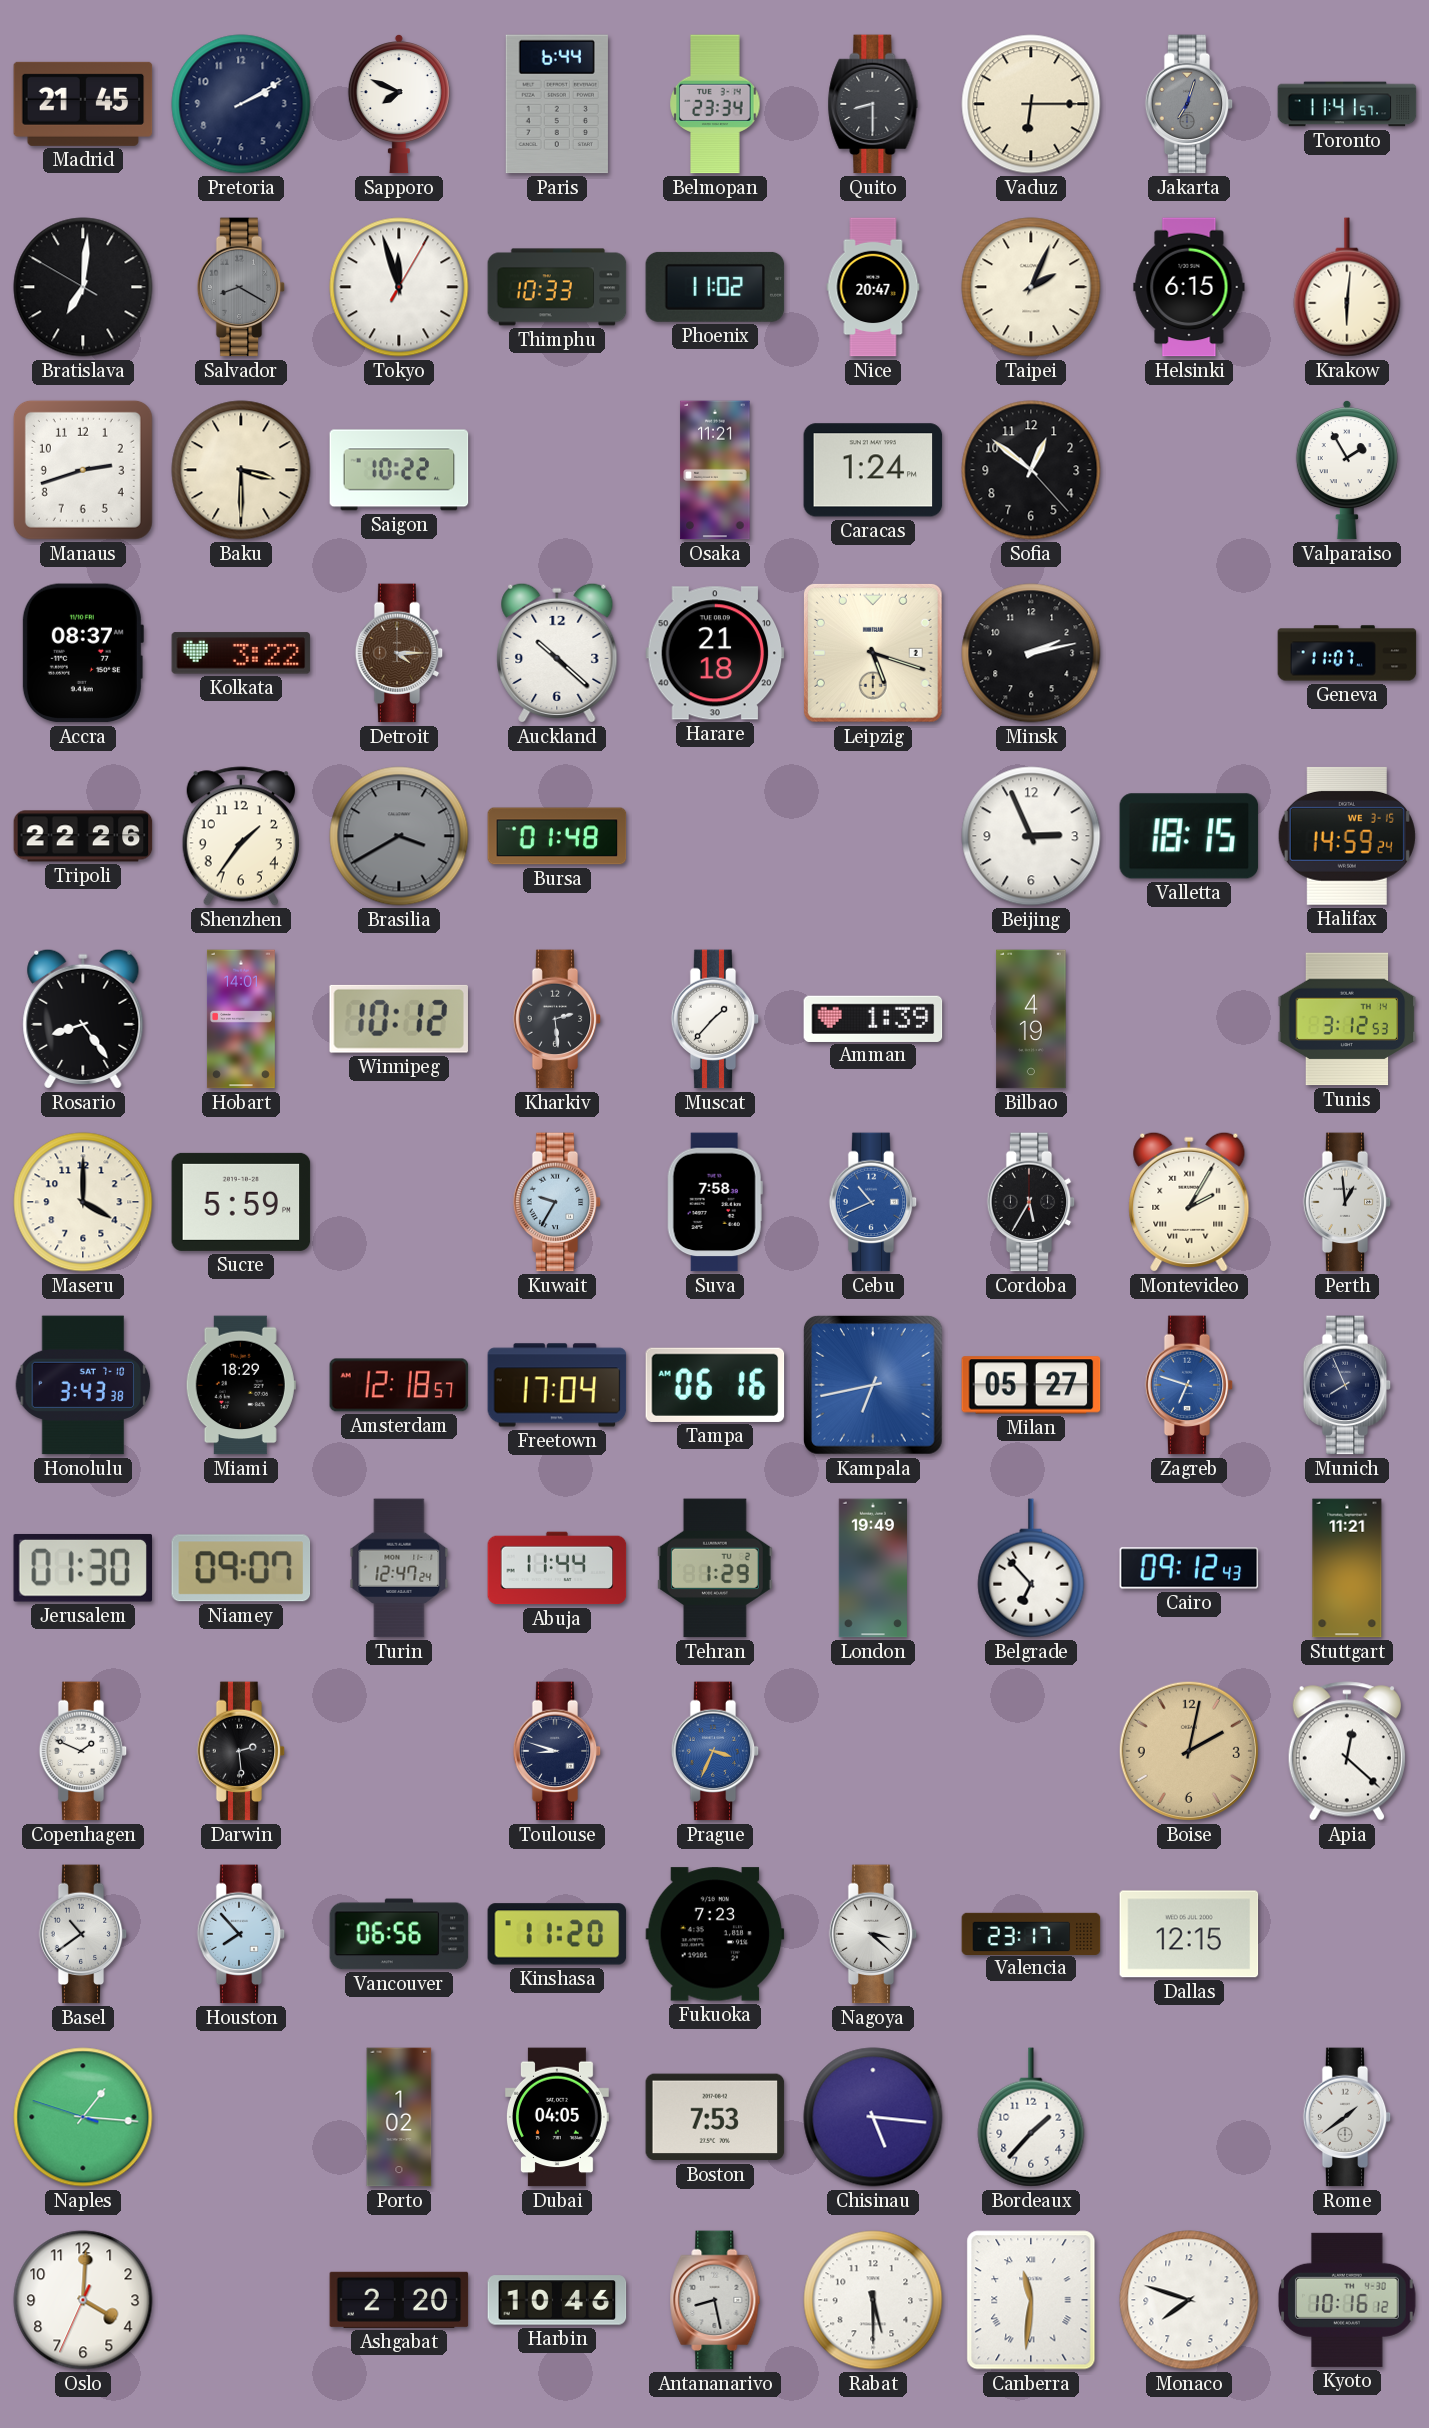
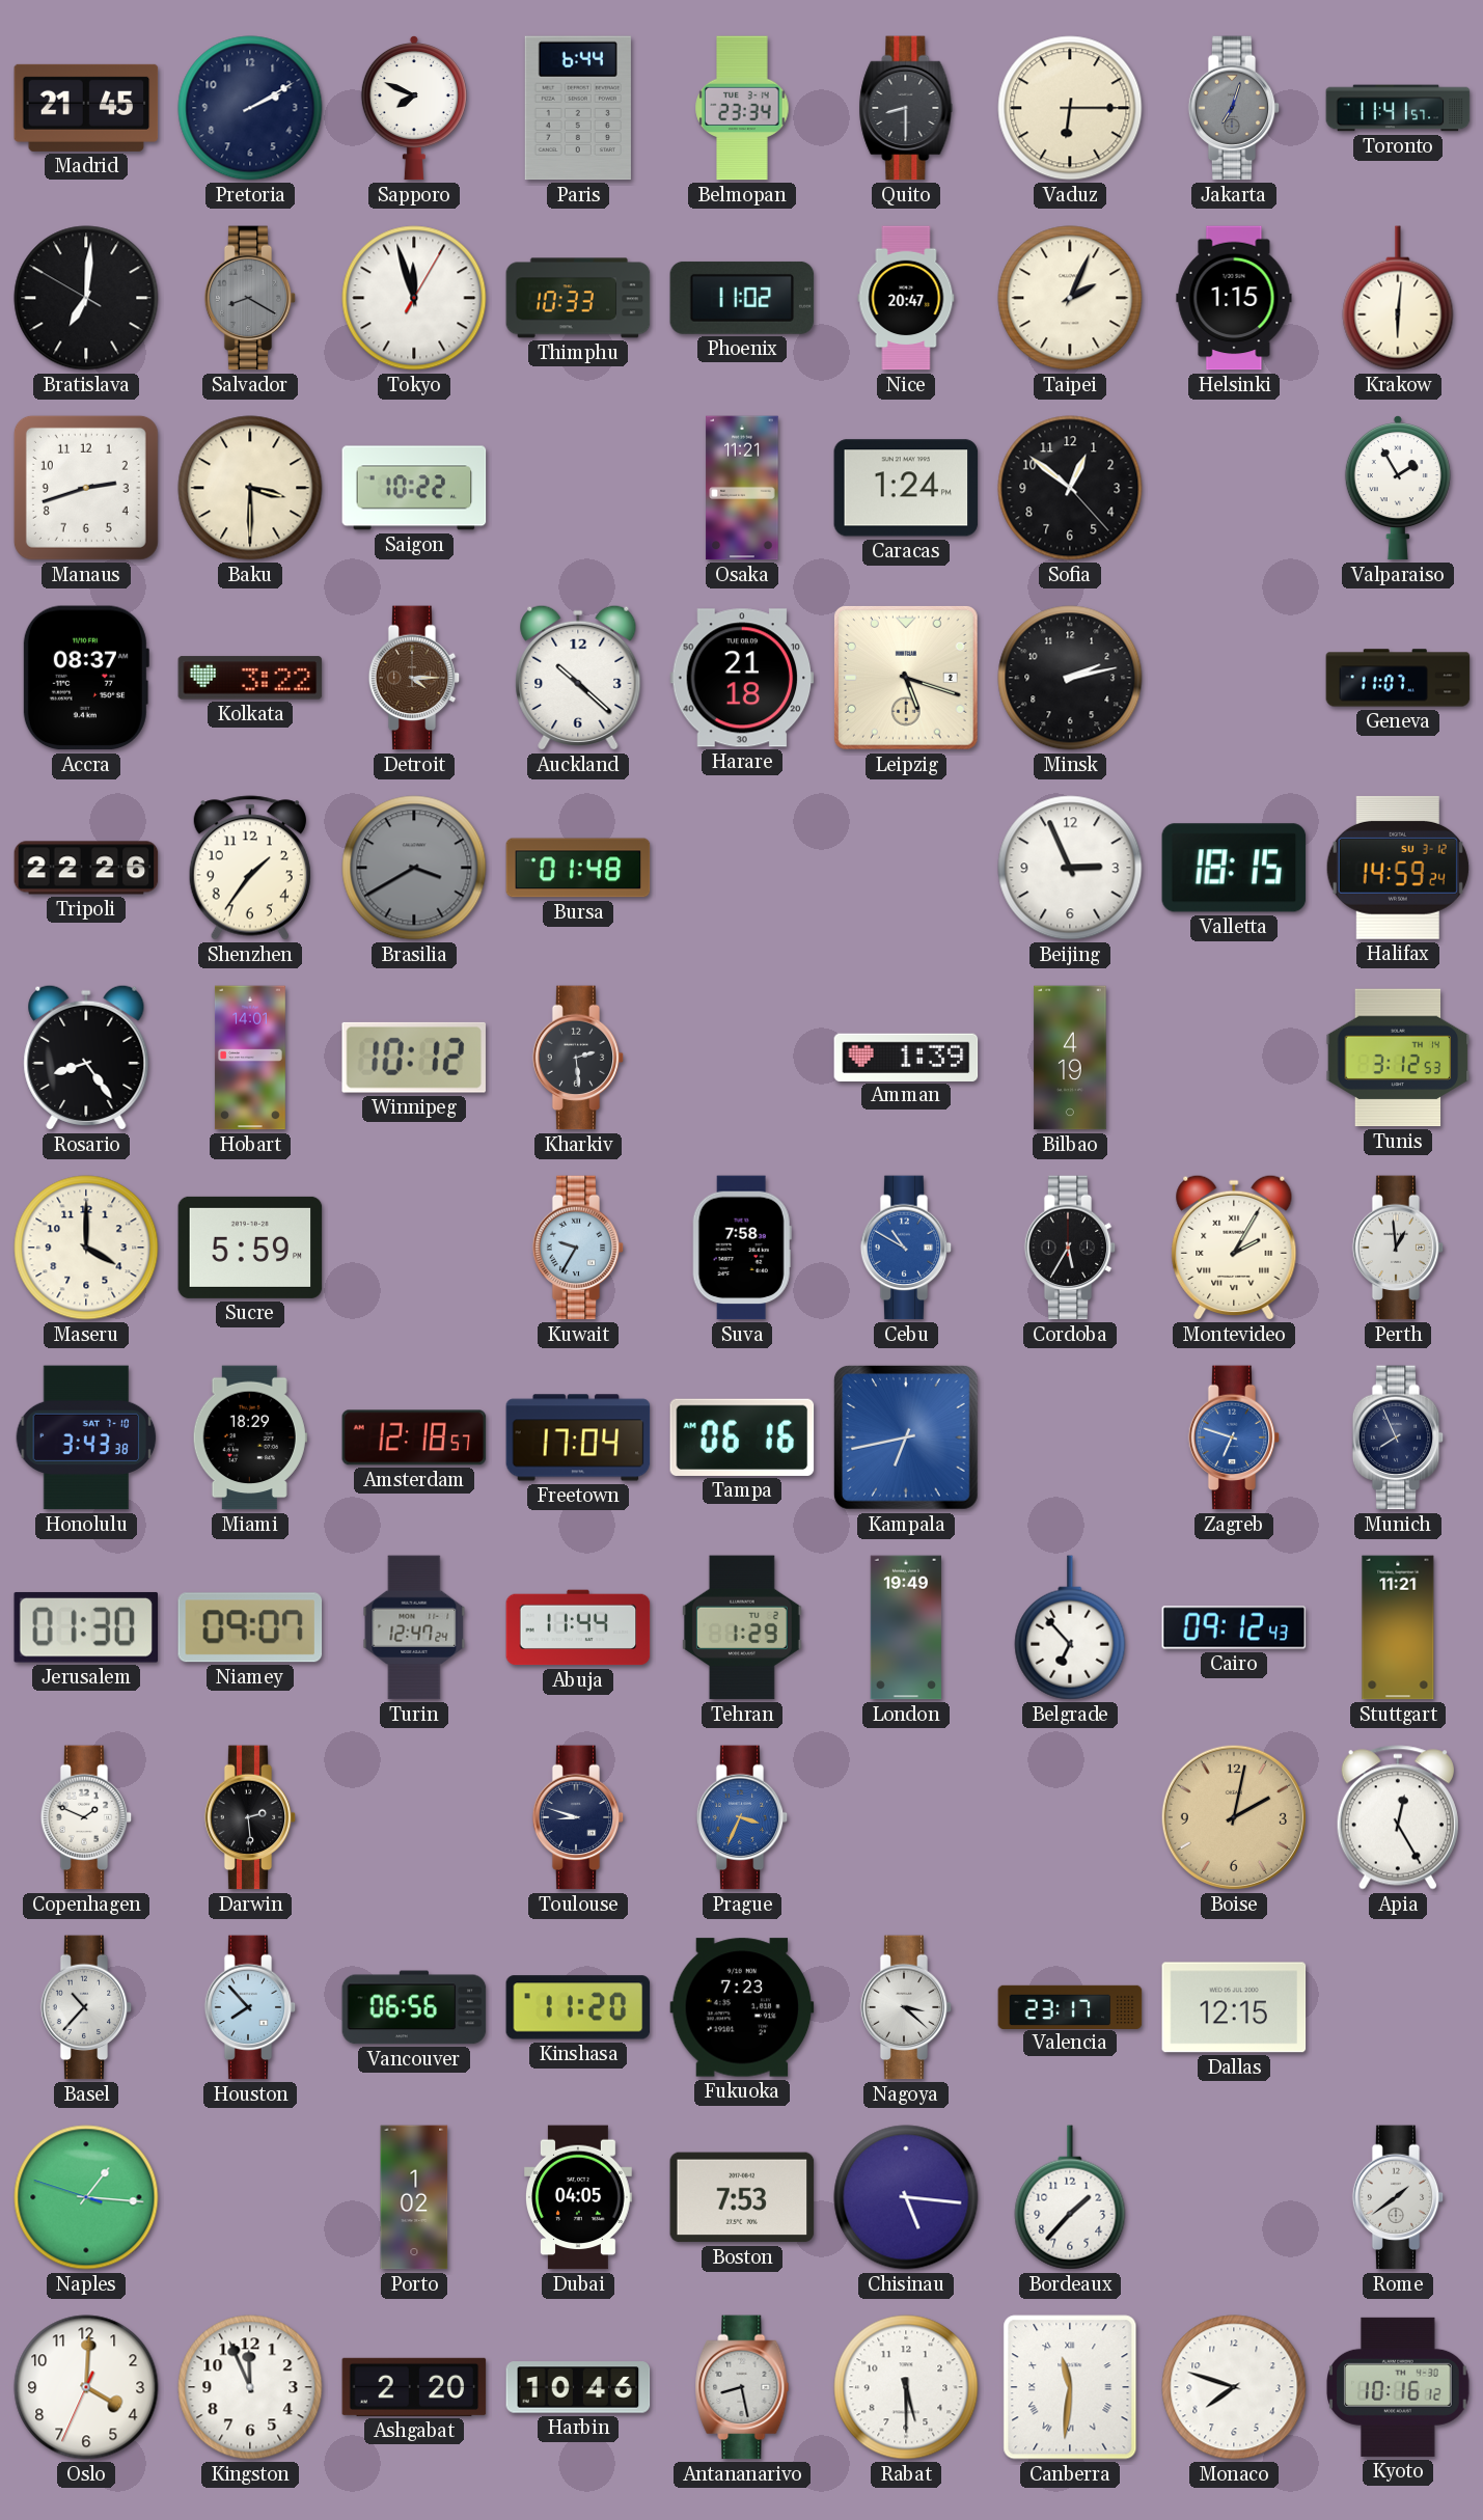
Helsinki: 6:15 -> 1:15
Halifax date: WE 3-15 -> SU 3-12
Muscat: 1:37 -> none
Cebu: 10:41 -> 10:50
Milan: 05:27 -> none
Apia: 12:22 -> 12:25
Basel: 10:39 -> 10:37
Kingston: none -> 11:56
